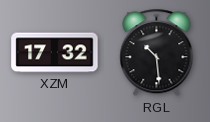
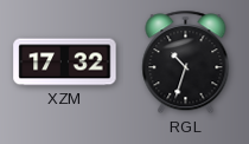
RGL: 10:29 -> 10:33
